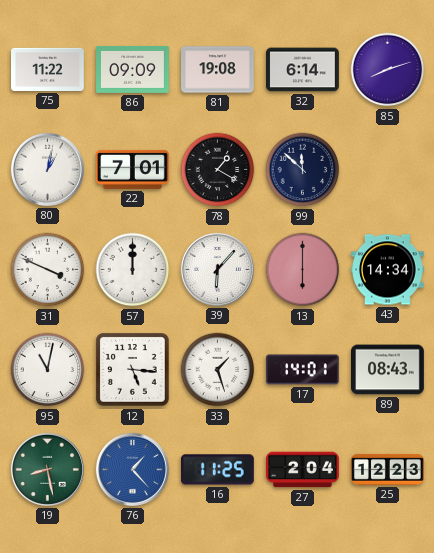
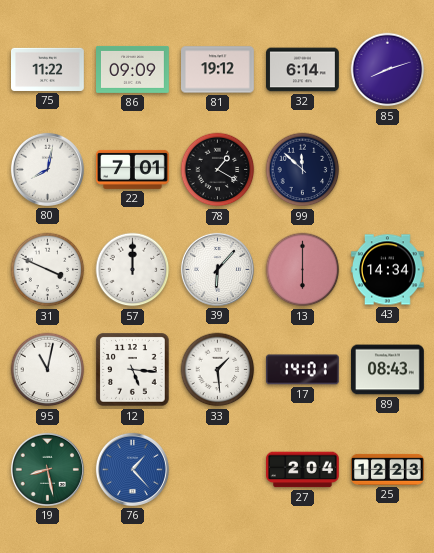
81: 19:08 -> 19:12
80: 1:02 -> 8:02
33: 1:27 -> 1:29
16: 11:25 -> none
